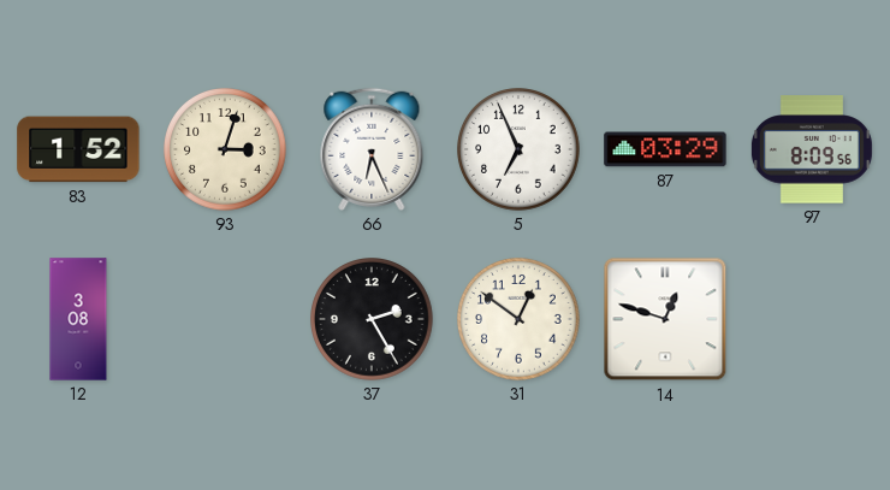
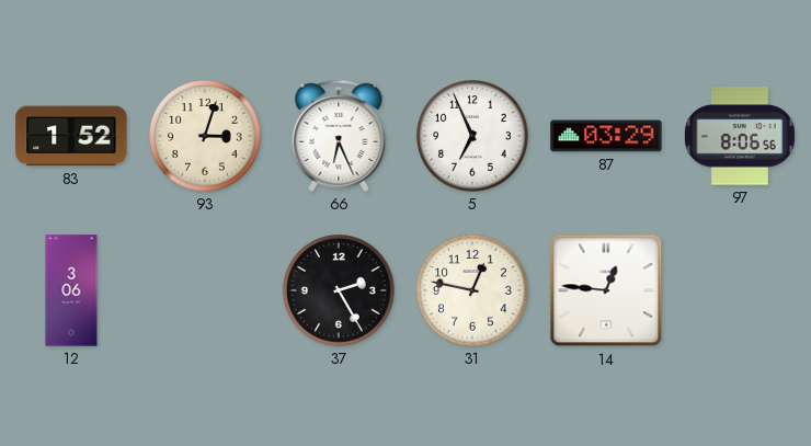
97: 8:09 -> 8:06
12: 3:08 -> 3:06
31: 12:51 -> 12:47
14: 12:48 -> 12:46
